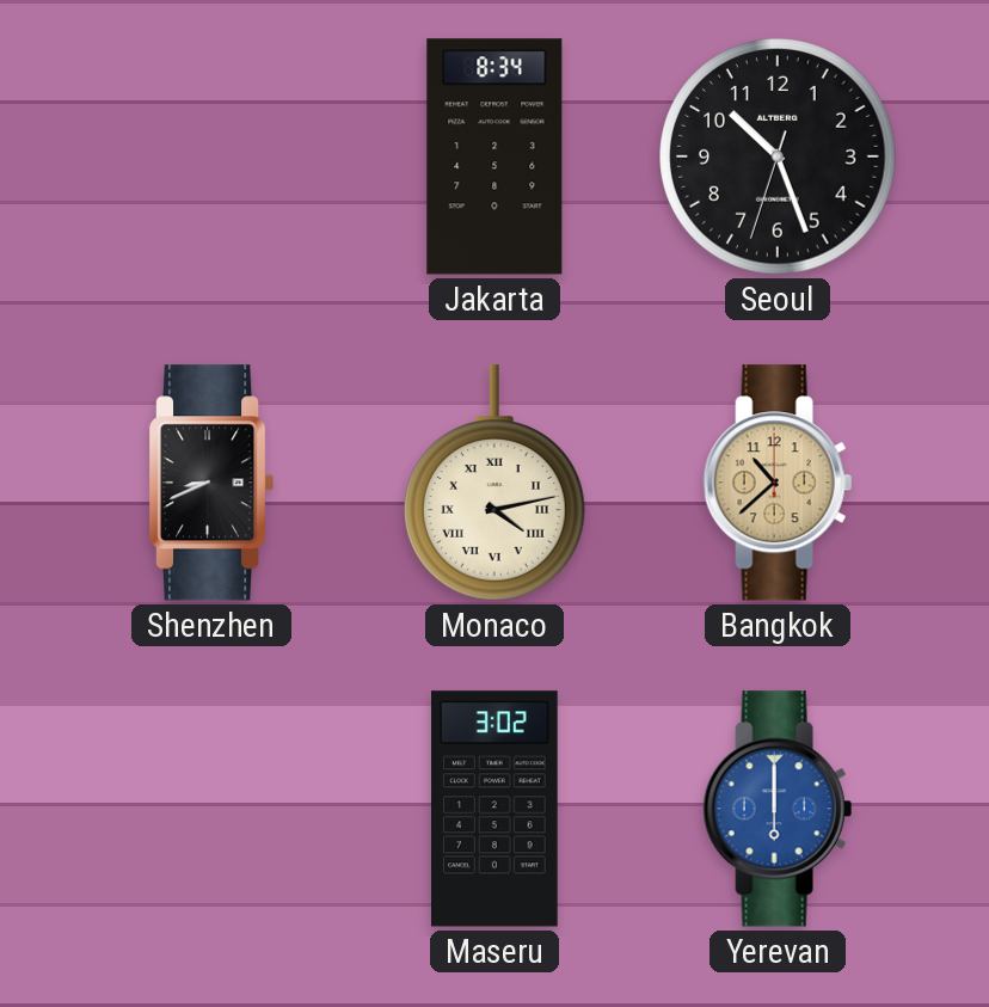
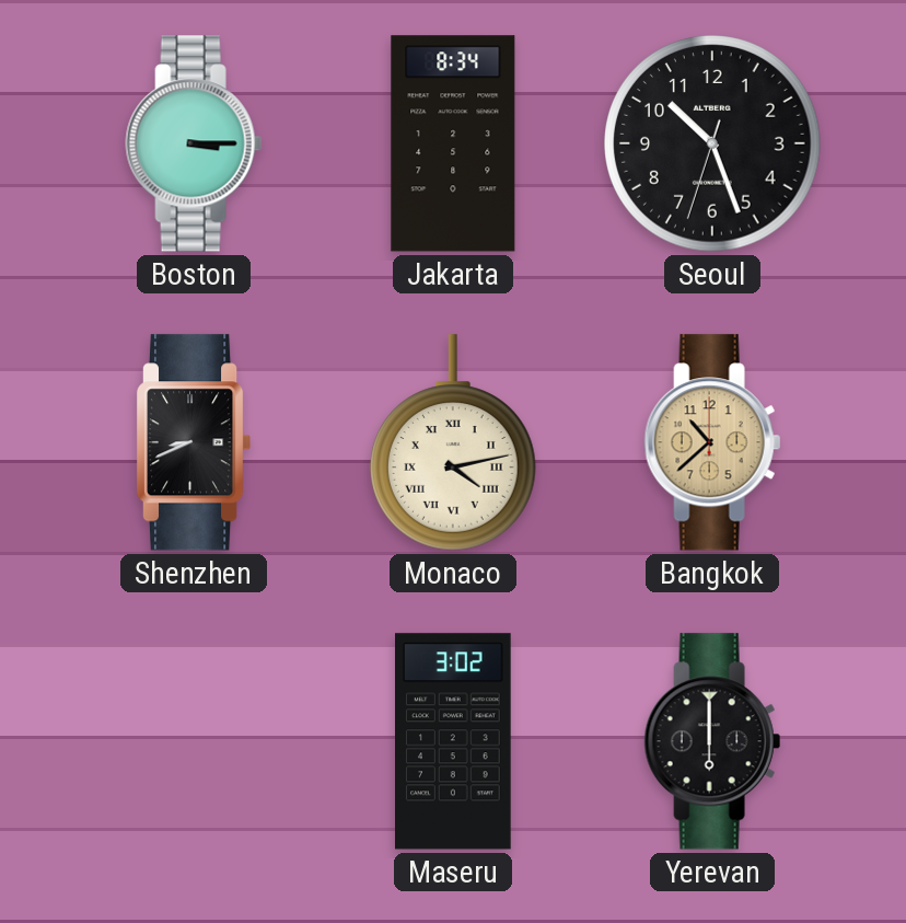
Boston: none -> 3:15
Yerevan dial: blue -> black
